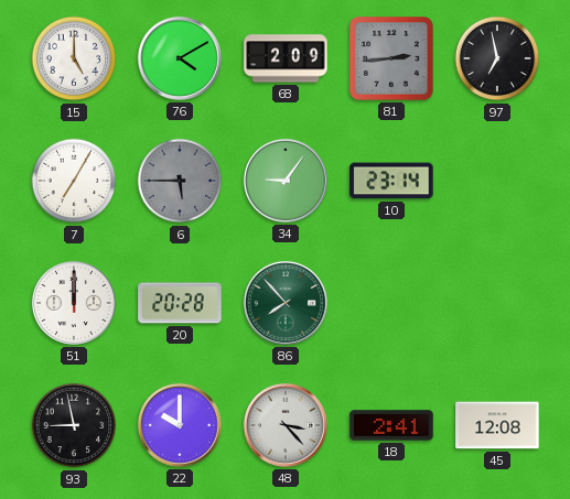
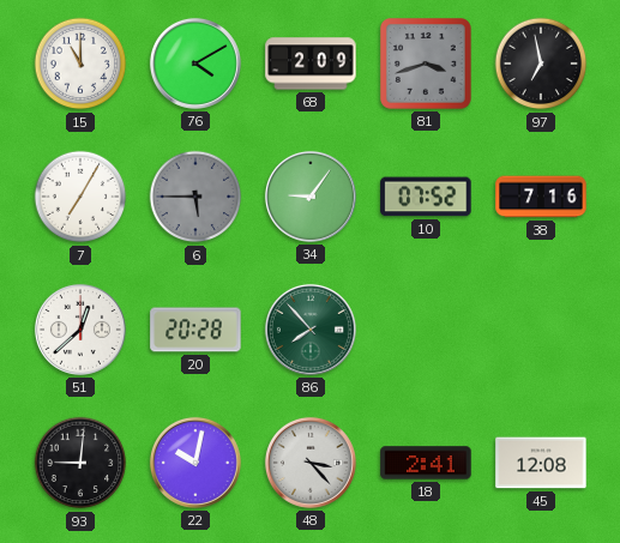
15: 5:00 -> 11:00
81: 2:44 -> 3:42
10: 23:14 -> 07:52
38: none -> 7:16
51: 12:00 -> 12:38
93: 8:58 -> 9:01
22: 10:00 -> 10:02
